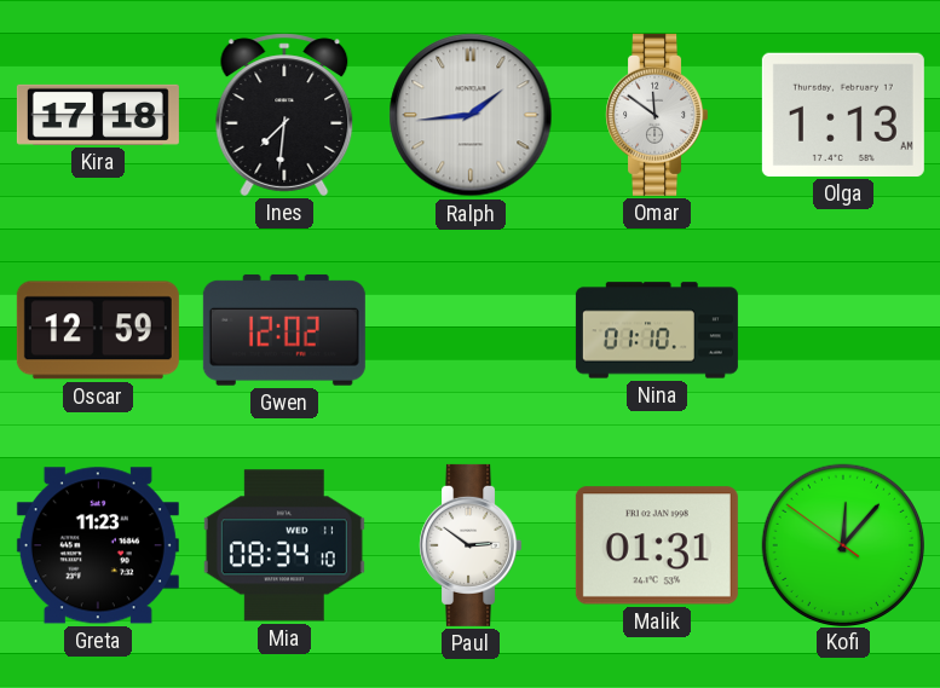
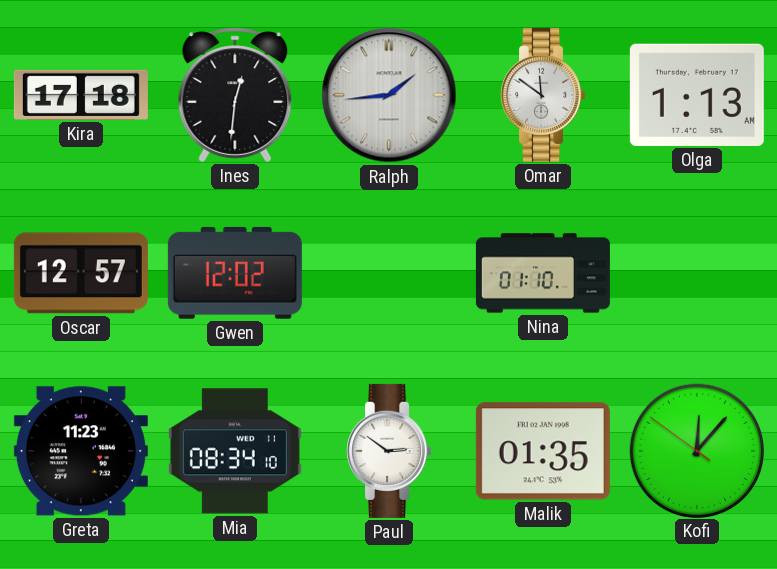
Ines: 7:31 -> 12:31
Oscar: 12:59 -> 12:57
Malik: 01:31 -> 01:35
